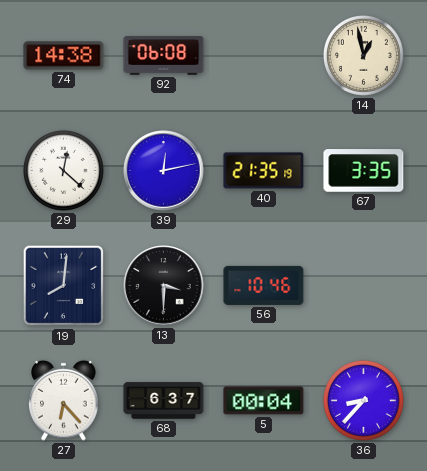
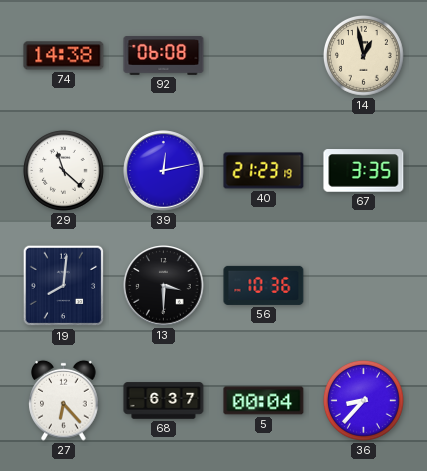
29: 12:22 -> 11:22
40: 21:35 -> 21:23
56: 10:46 -> 10:36
